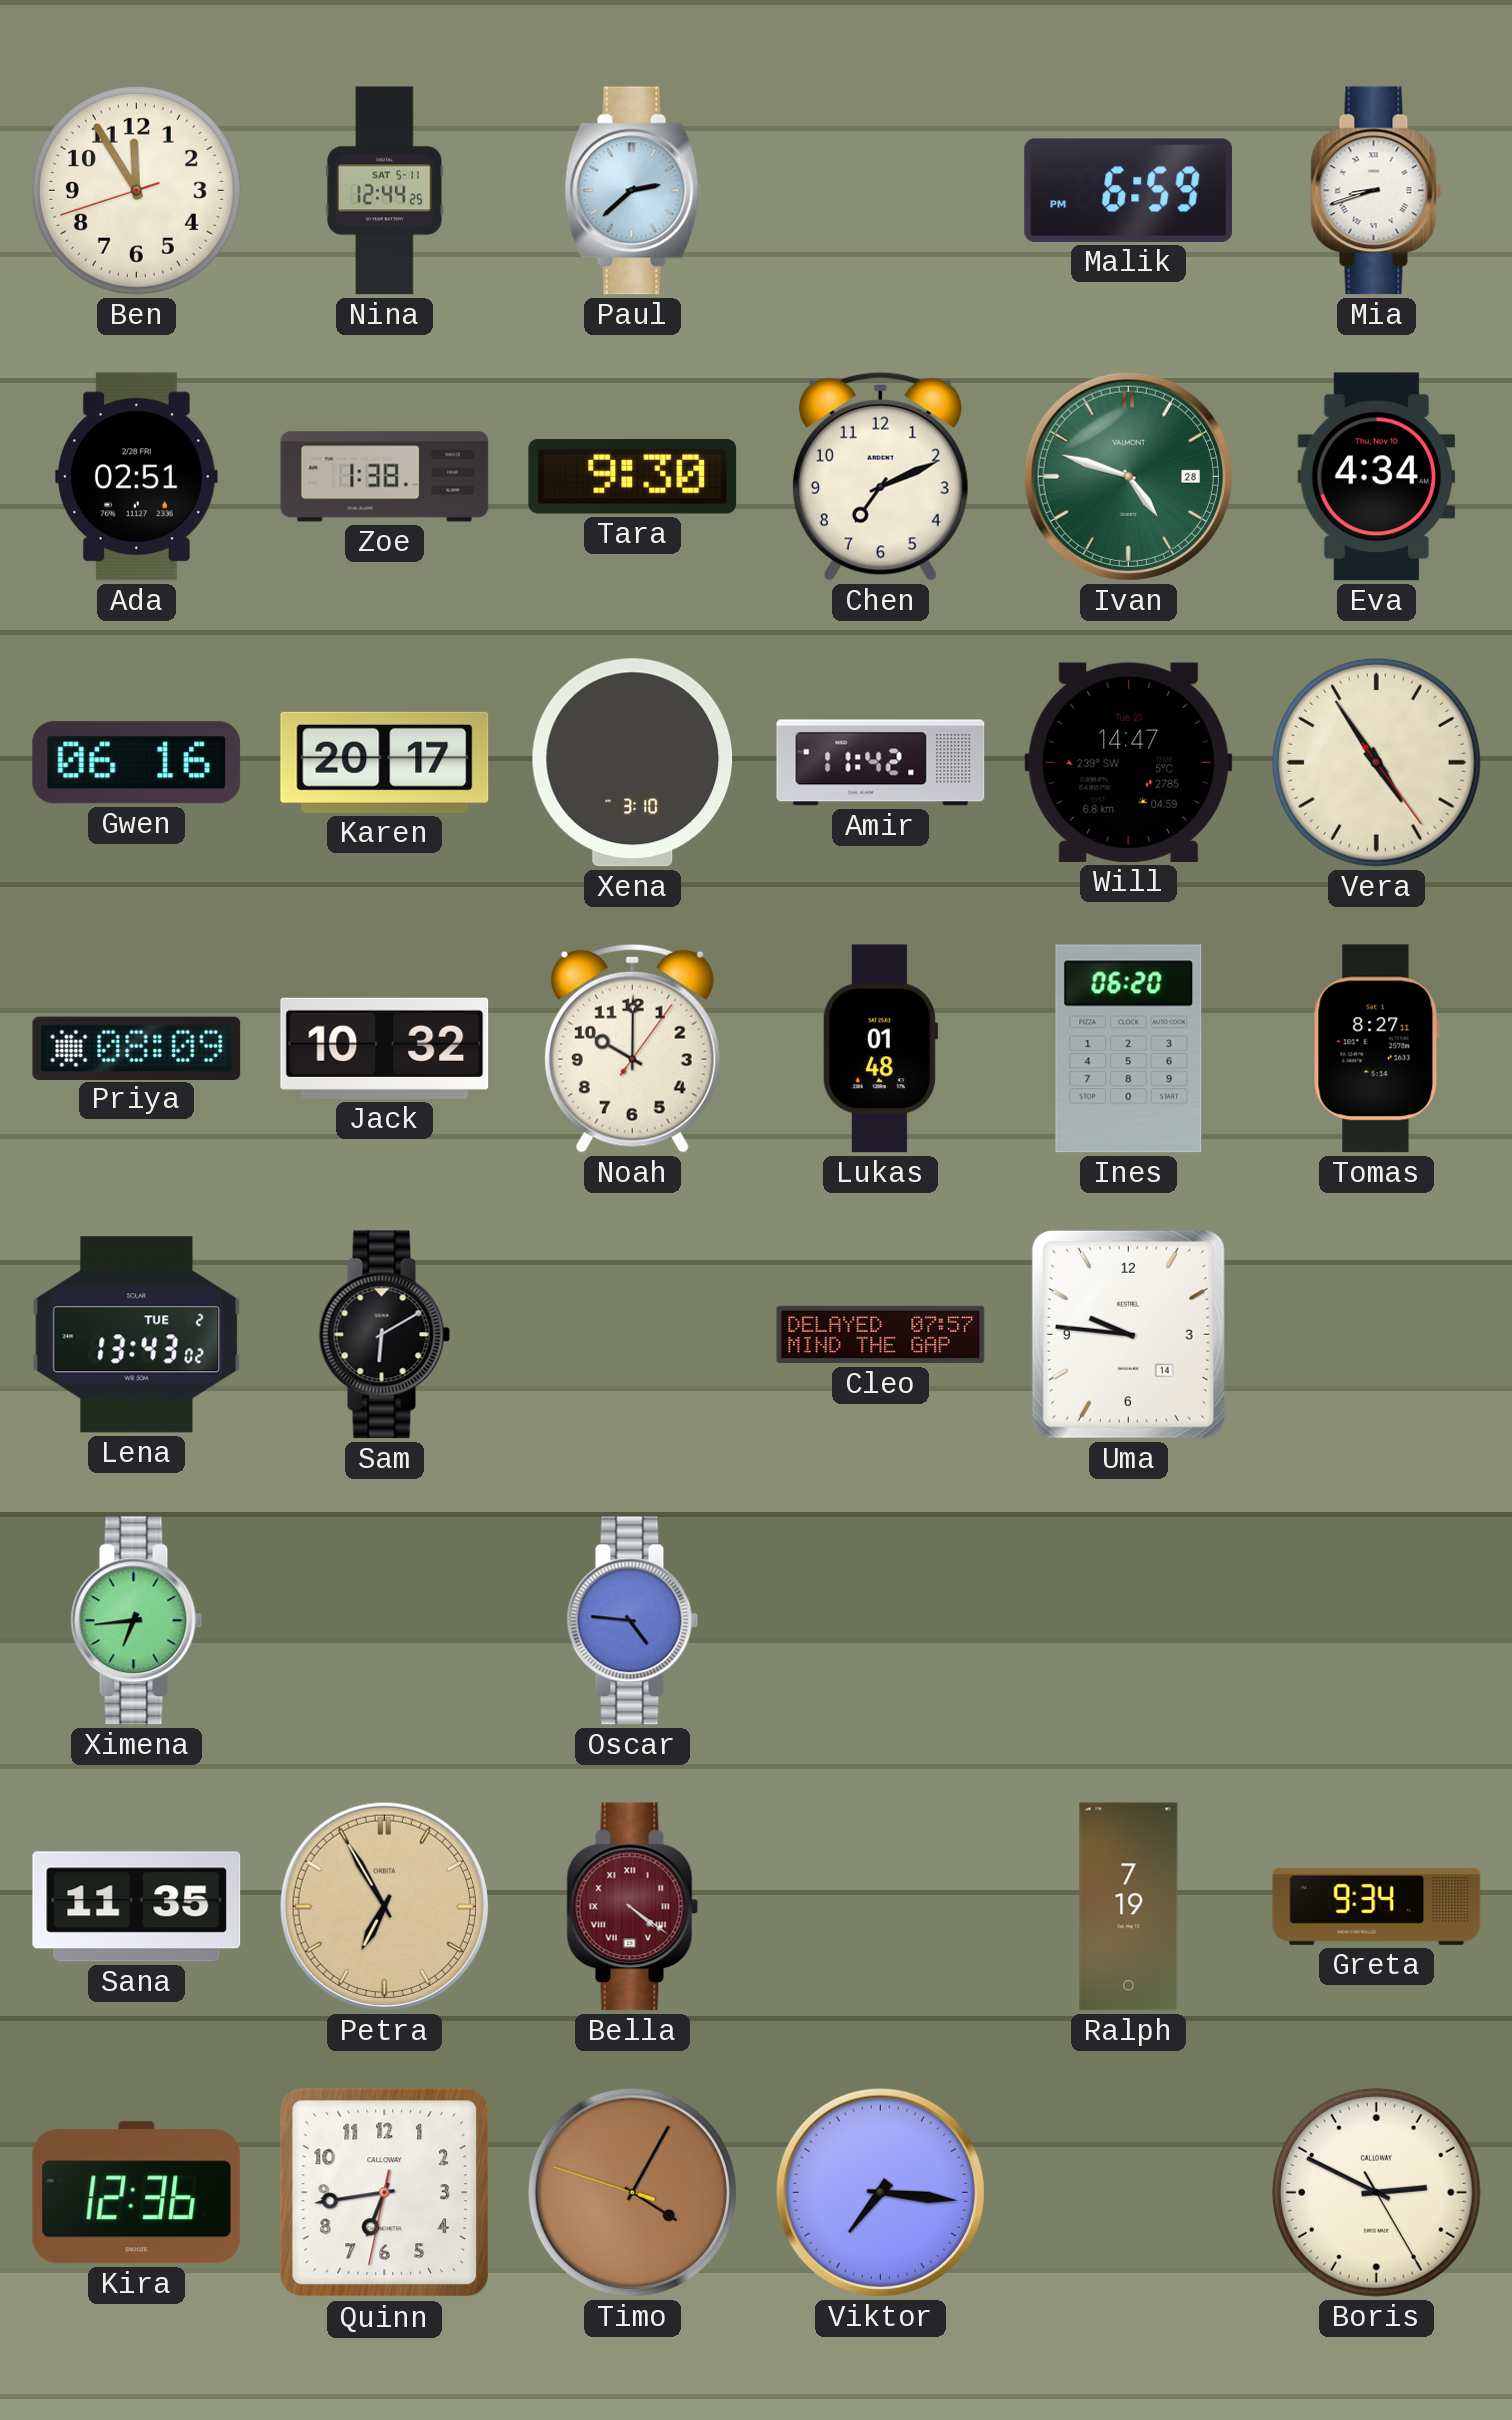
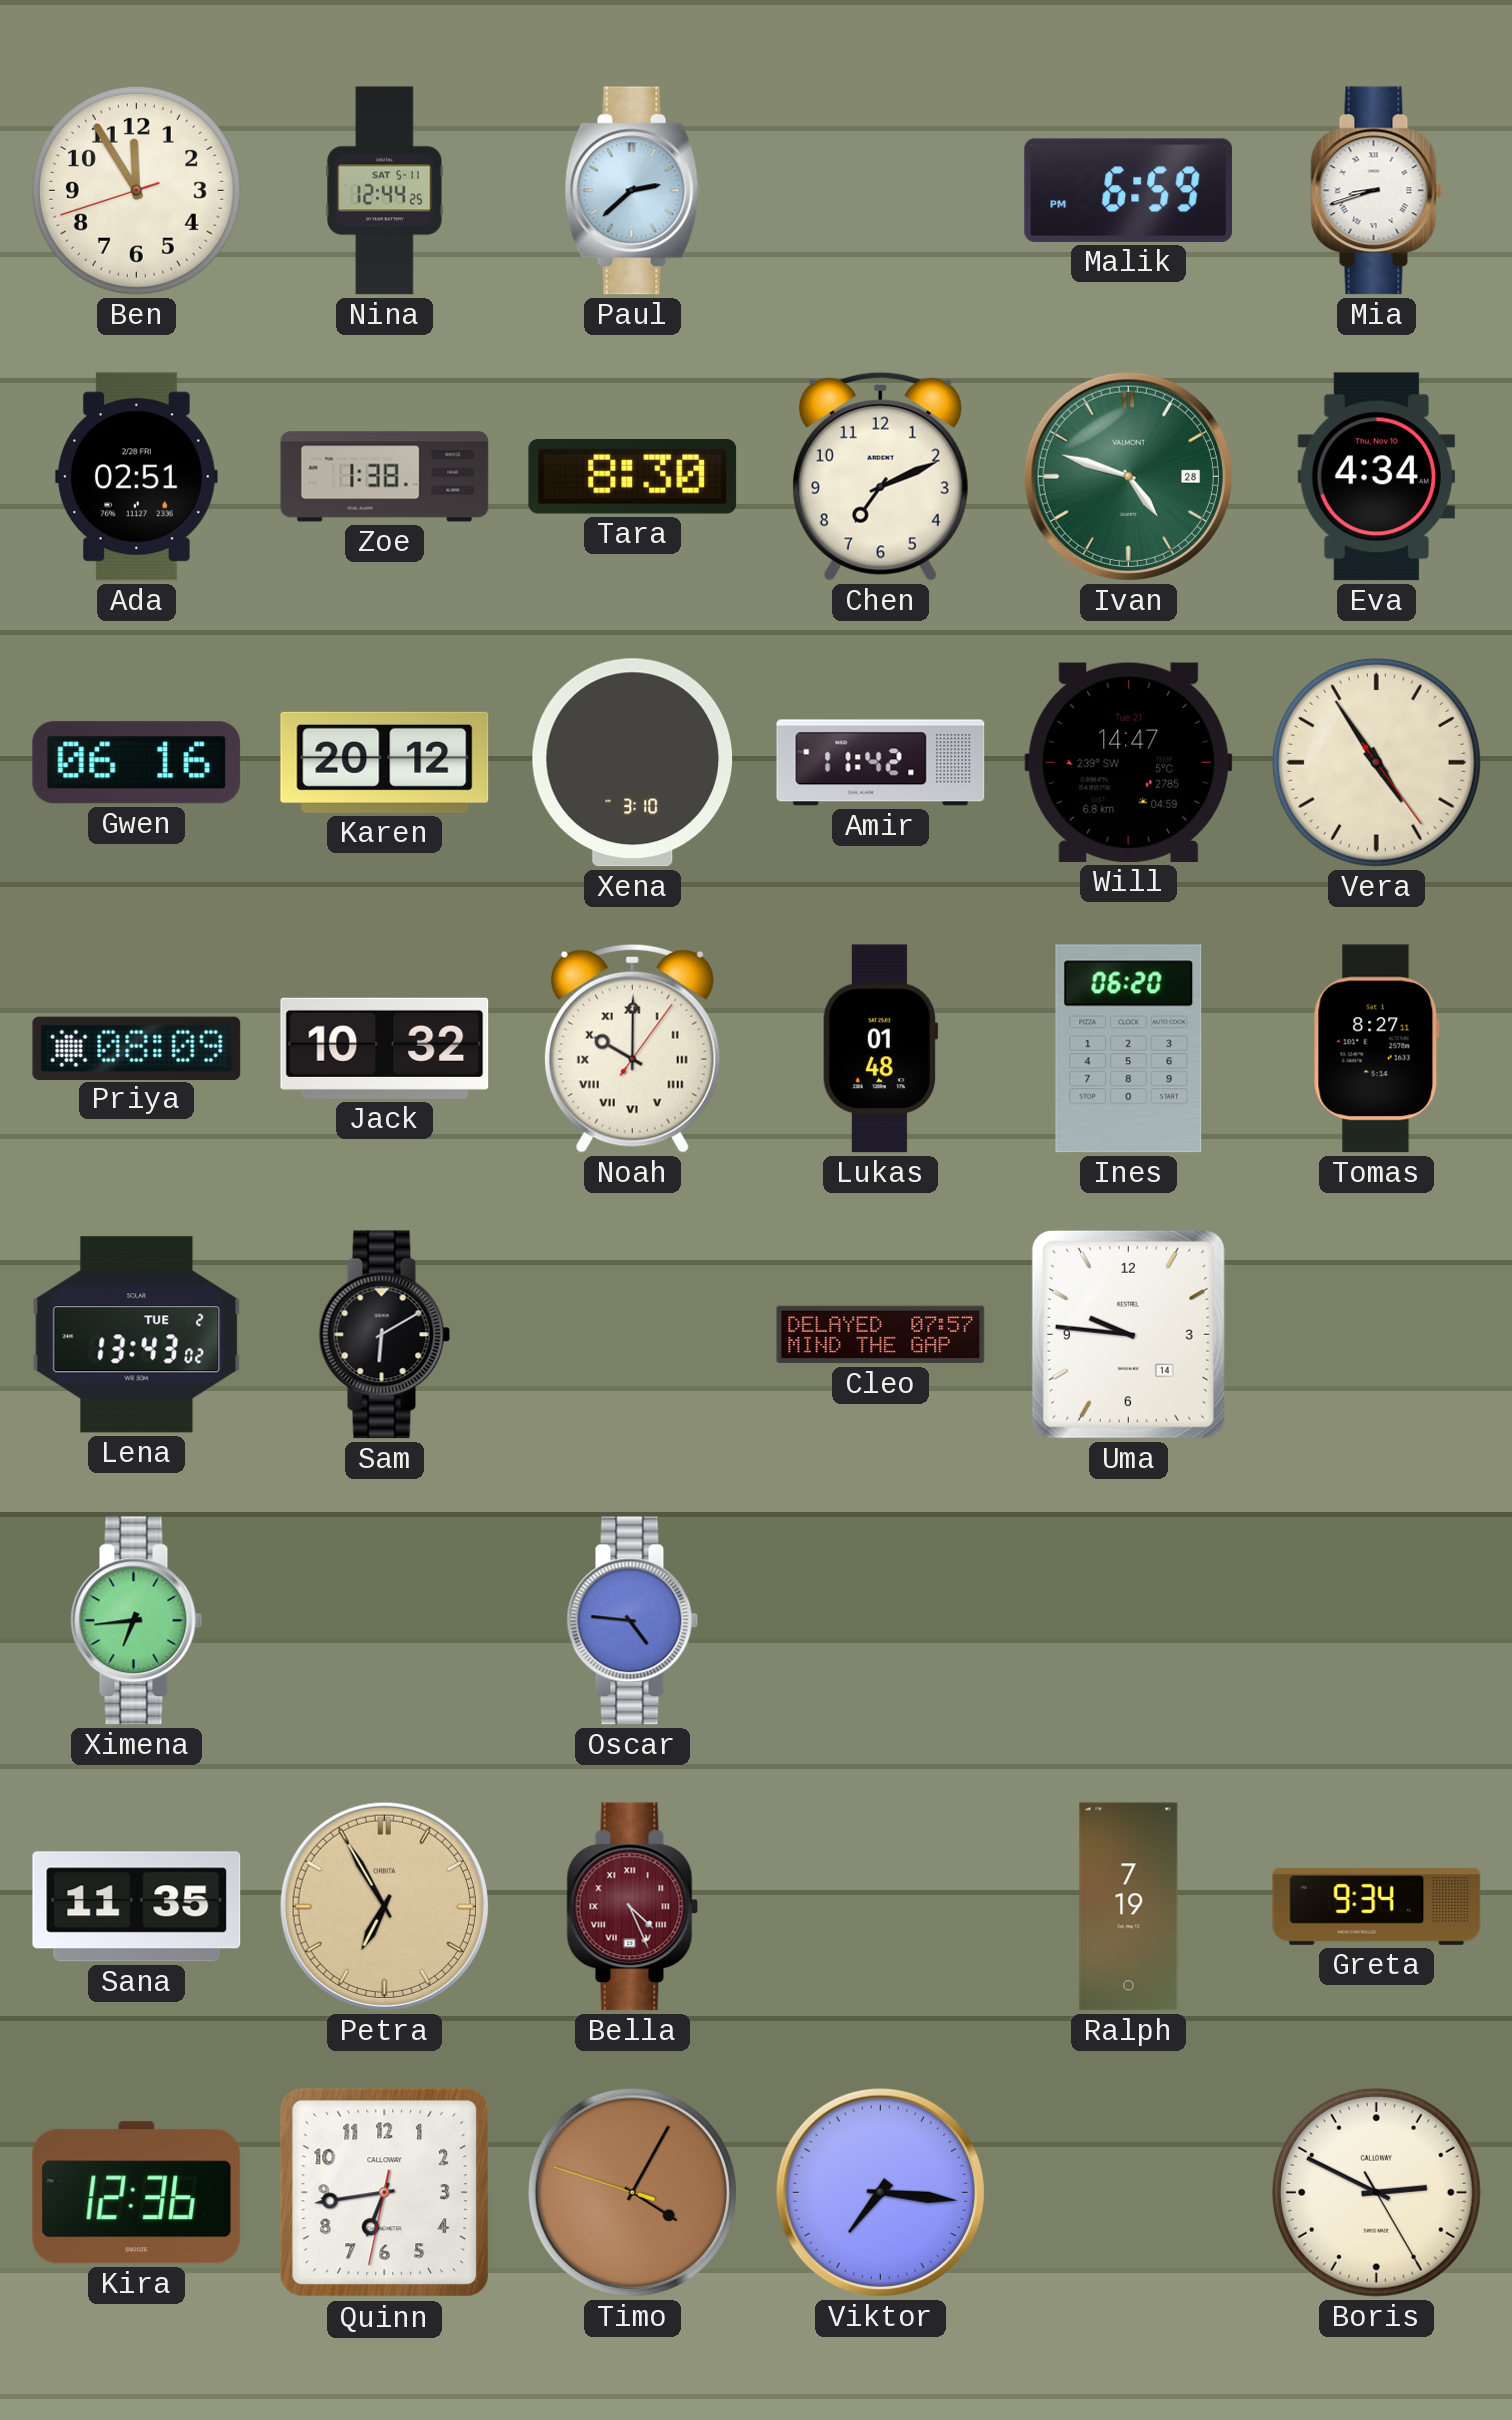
Tara: 9:30 -> 8:30
Karen: 20:17 -> 20:12
Noah numerals: Arabic -> Roman
Bella: 4:21 -> 4:26
